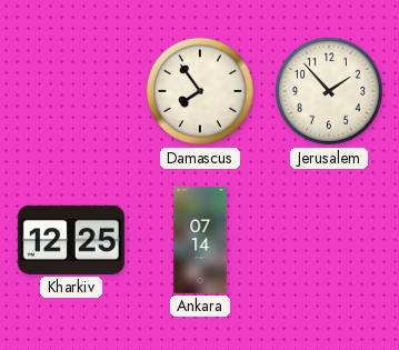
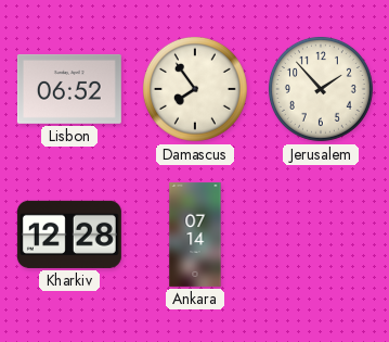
Lisbon: none -> 06:52
Kharkiv: 12:25 -> 12:28
